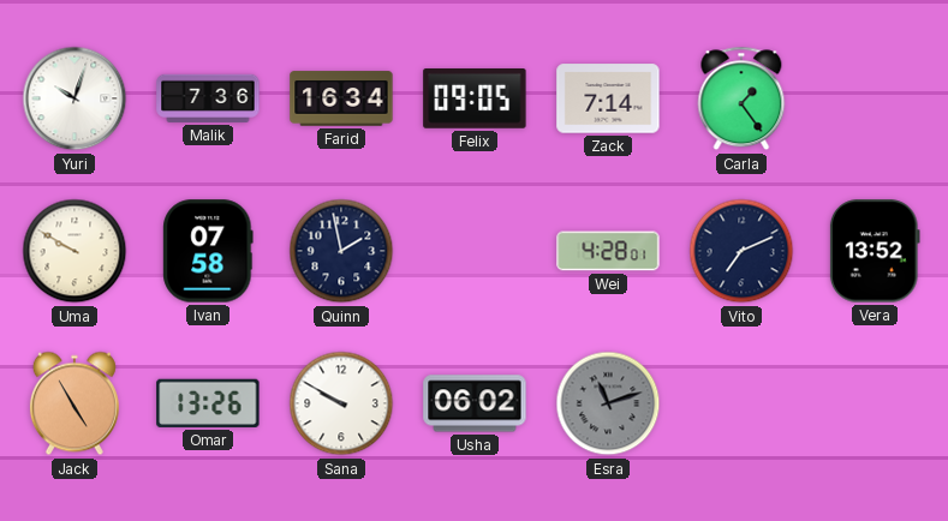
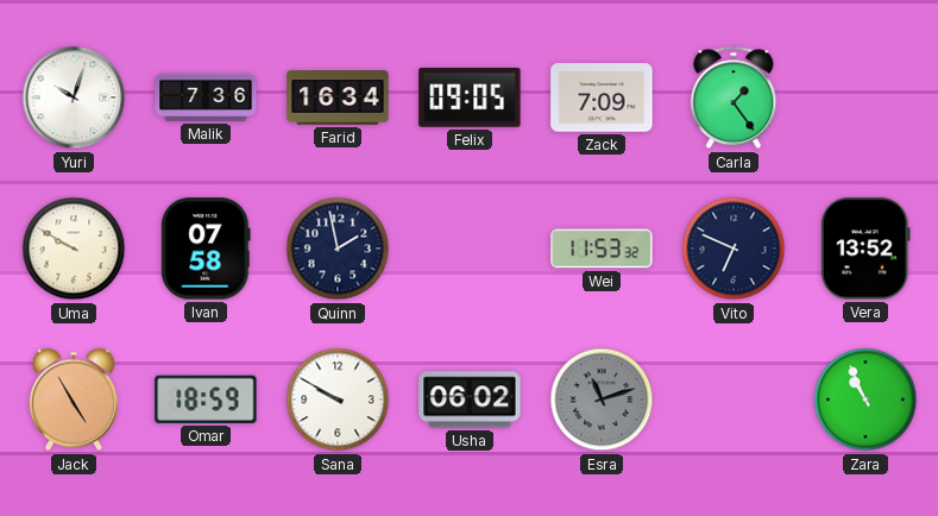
Zack: 7:14 -> 7:09
Wei: 4:28 -> 11:53
Vito: 7:11 -> 6:49
Omar: 13:26 -> 18:59
Zara: none -> 10:56
